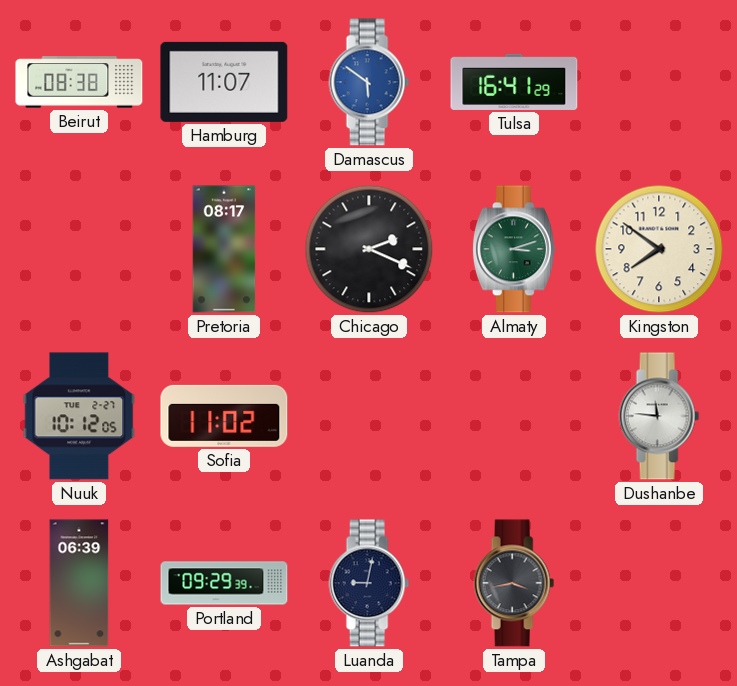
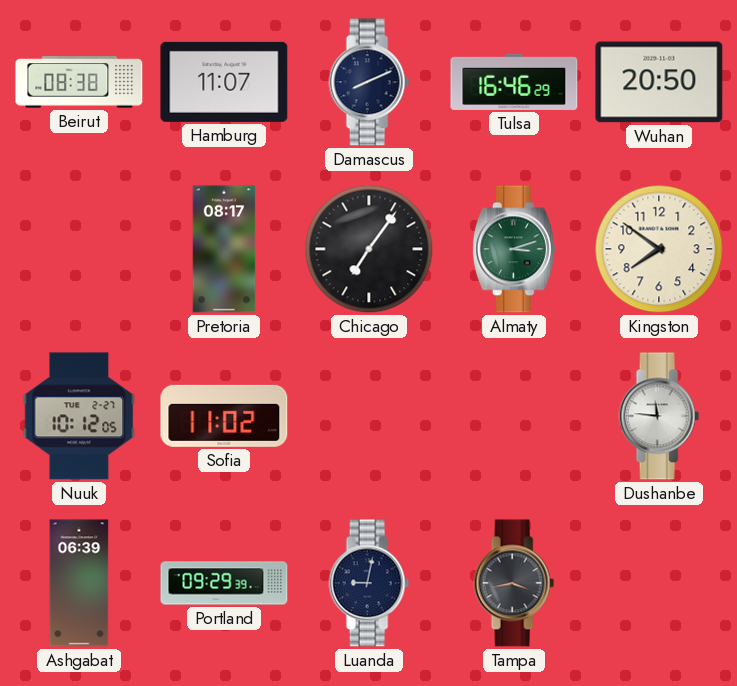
Damascus: 5:51 -> 8:11
Damascus dial: blue -> navy
Tulsa: 16:41 -> 16:46
Wuhan: none -> 20:50
Chicago: 2:19 -> 7:06
